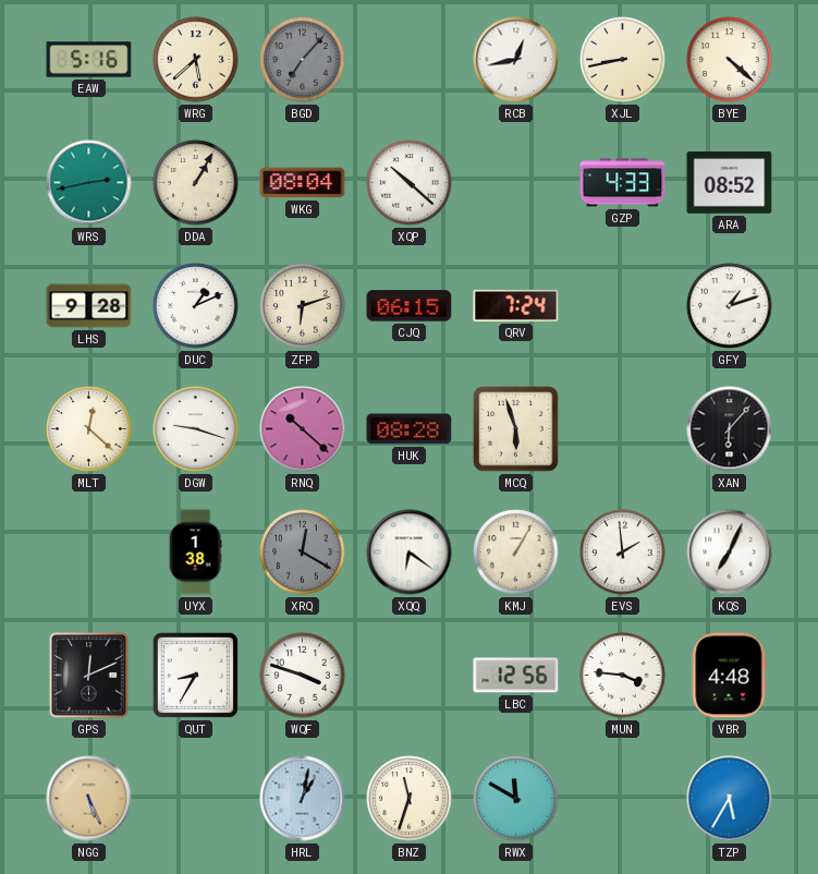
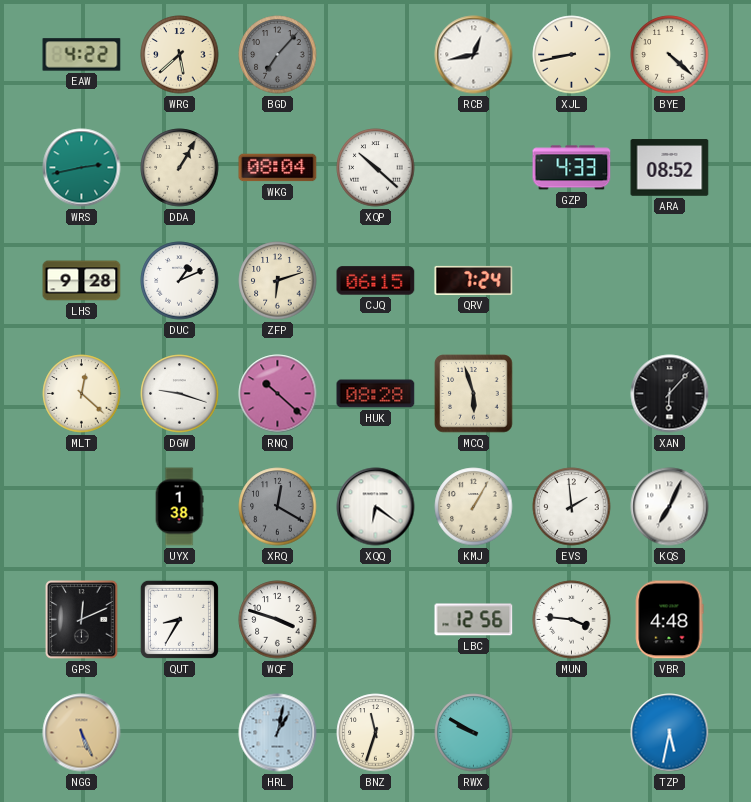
EAW: 5:16 -> 4:22
GFY: 1:12 -> none
RWX: 11:50 -> 9:50
TZP: 5:35 -> 5:32
